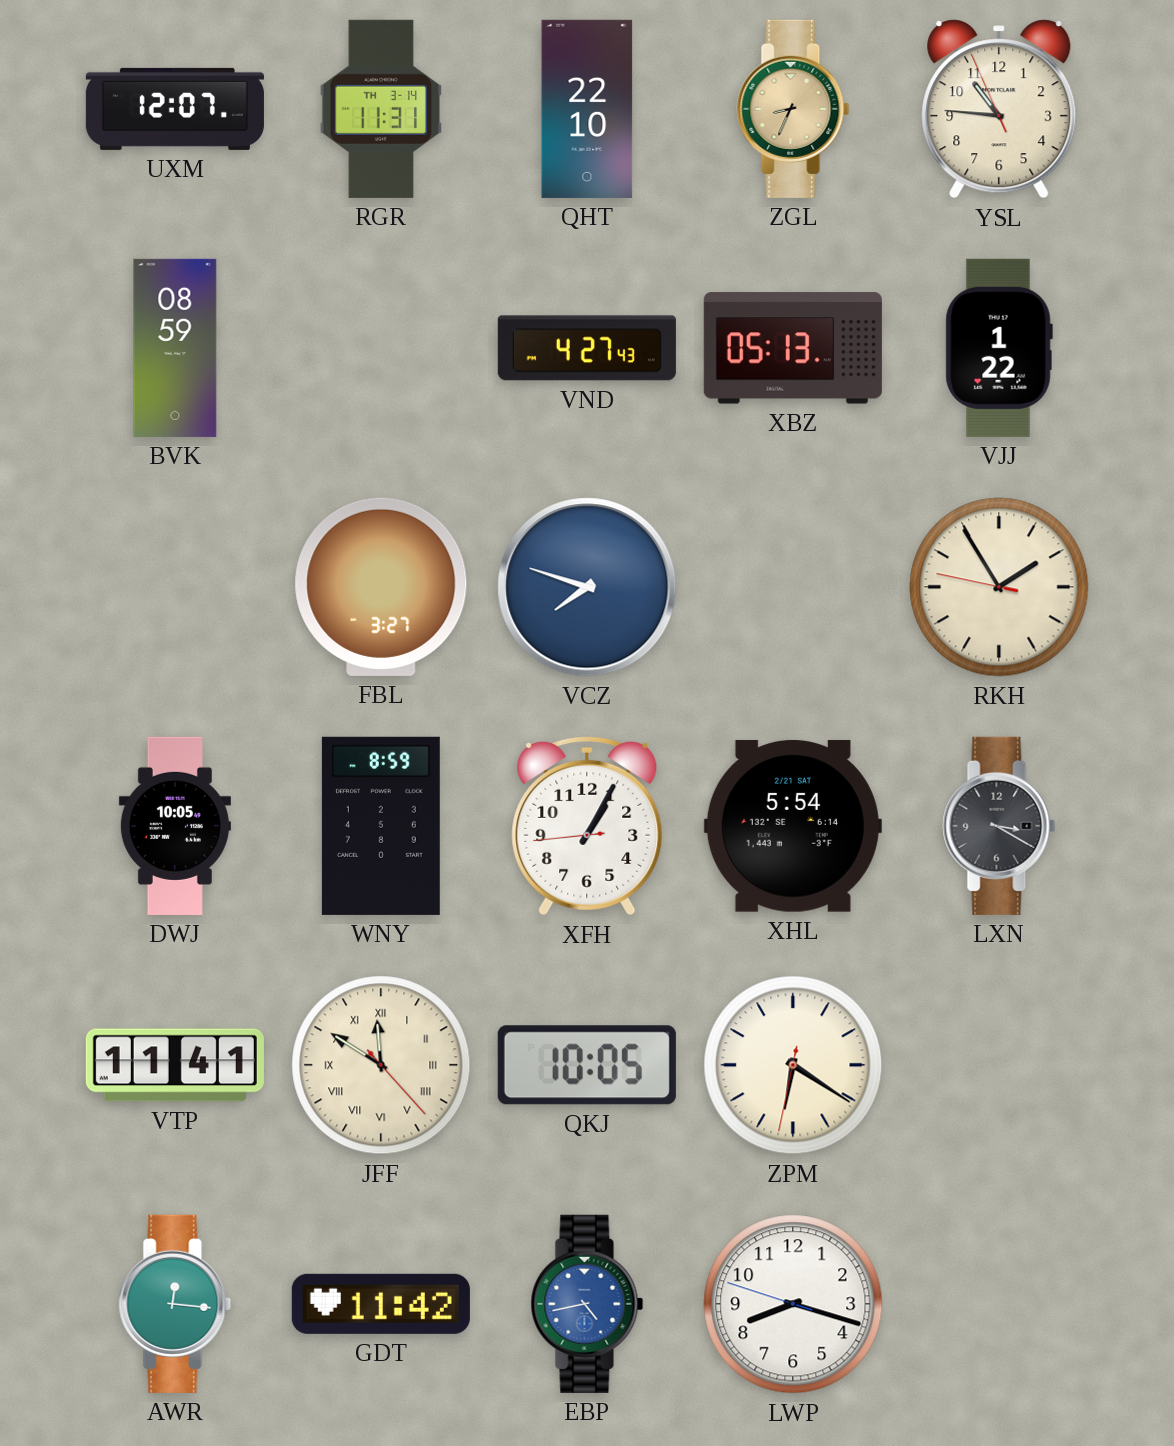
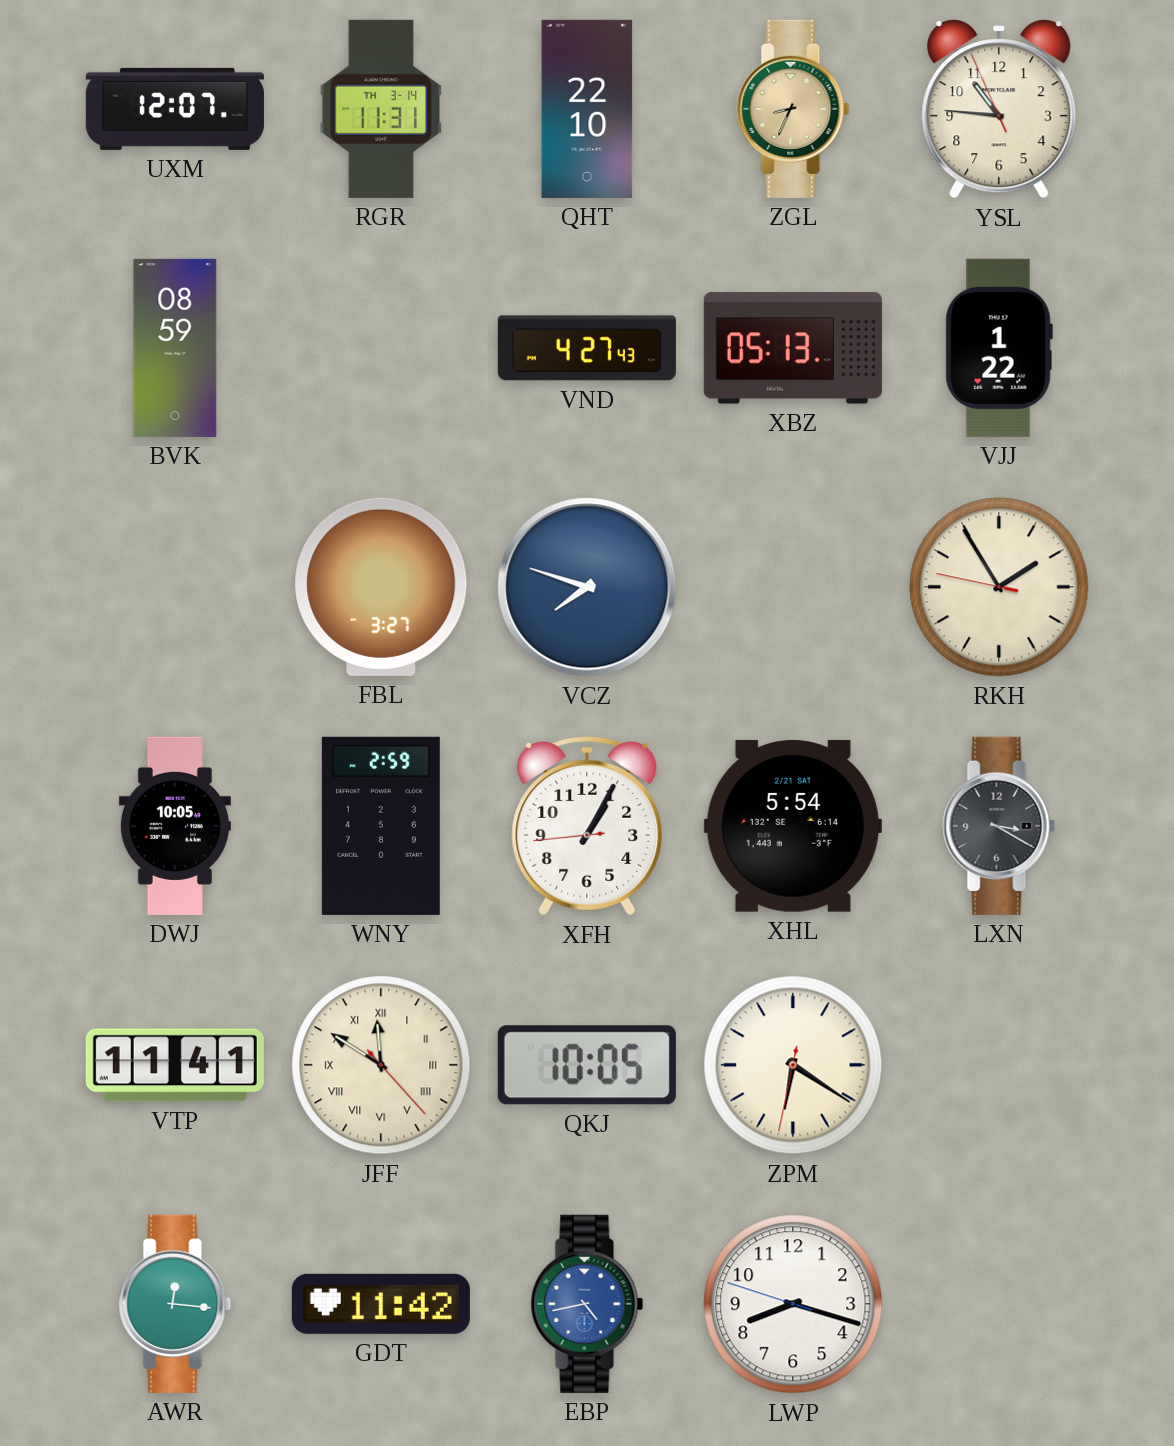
WNY: 8:59 -> 2:59
